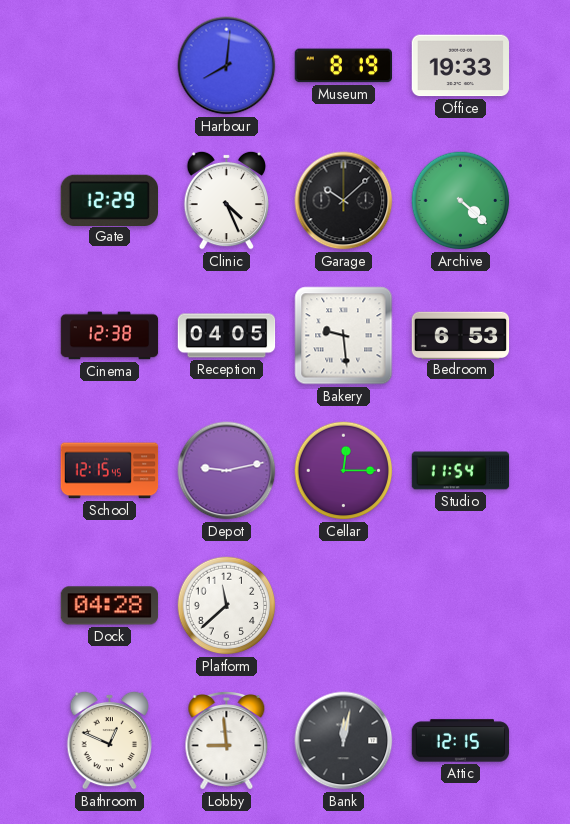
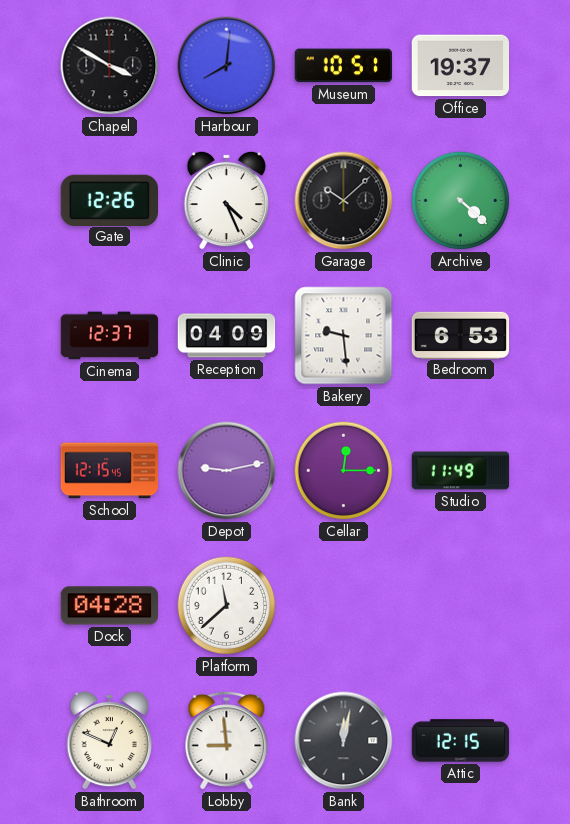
Chapel: none -> 3:50
Museum: 8:19 -> 10:51
Office: 19:33 -> 19:37
Gate: 12:29 -> 12:26
Cinema: 12:38 -> 12:37
Reception: 04:05 -> 04:09
Studio: 11:54 -> 11:49
